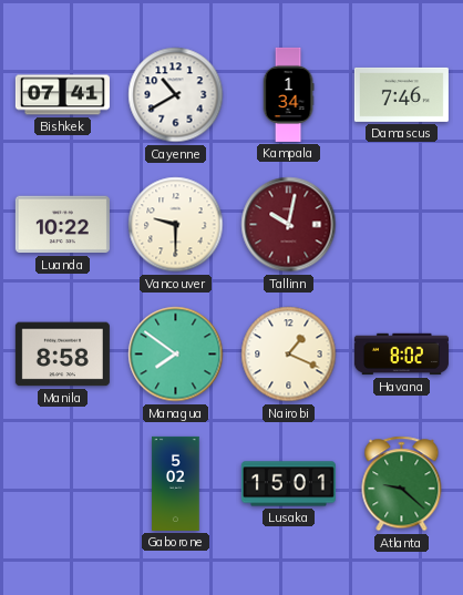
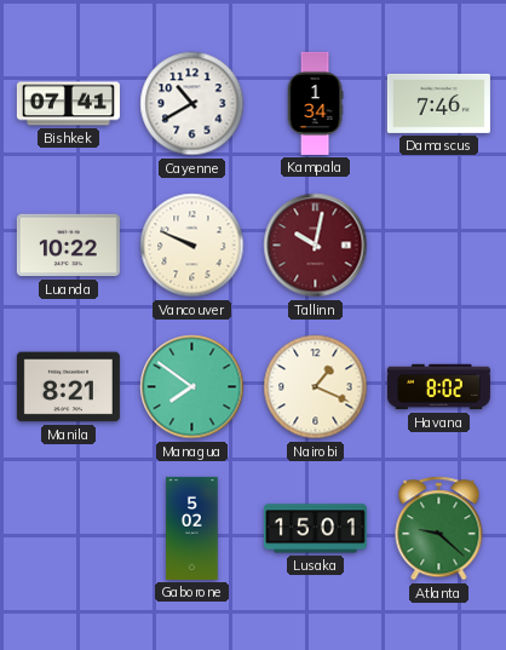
Vancouver: 9:30 -> 9:49
Manila: 8:58 -> 8:21
